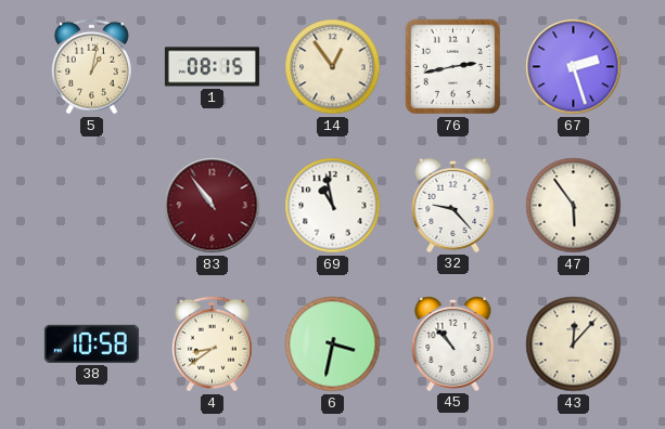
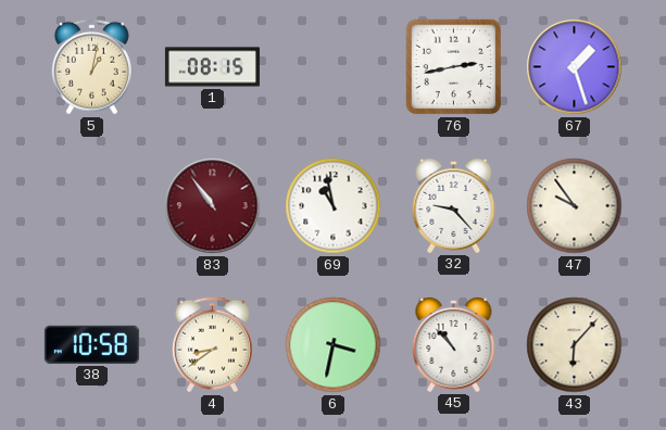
14: 12:54 -> none
67: 2:27 -> 1:27
47: 5:54 -> 9:54
43: 12:07 -> 6:07
